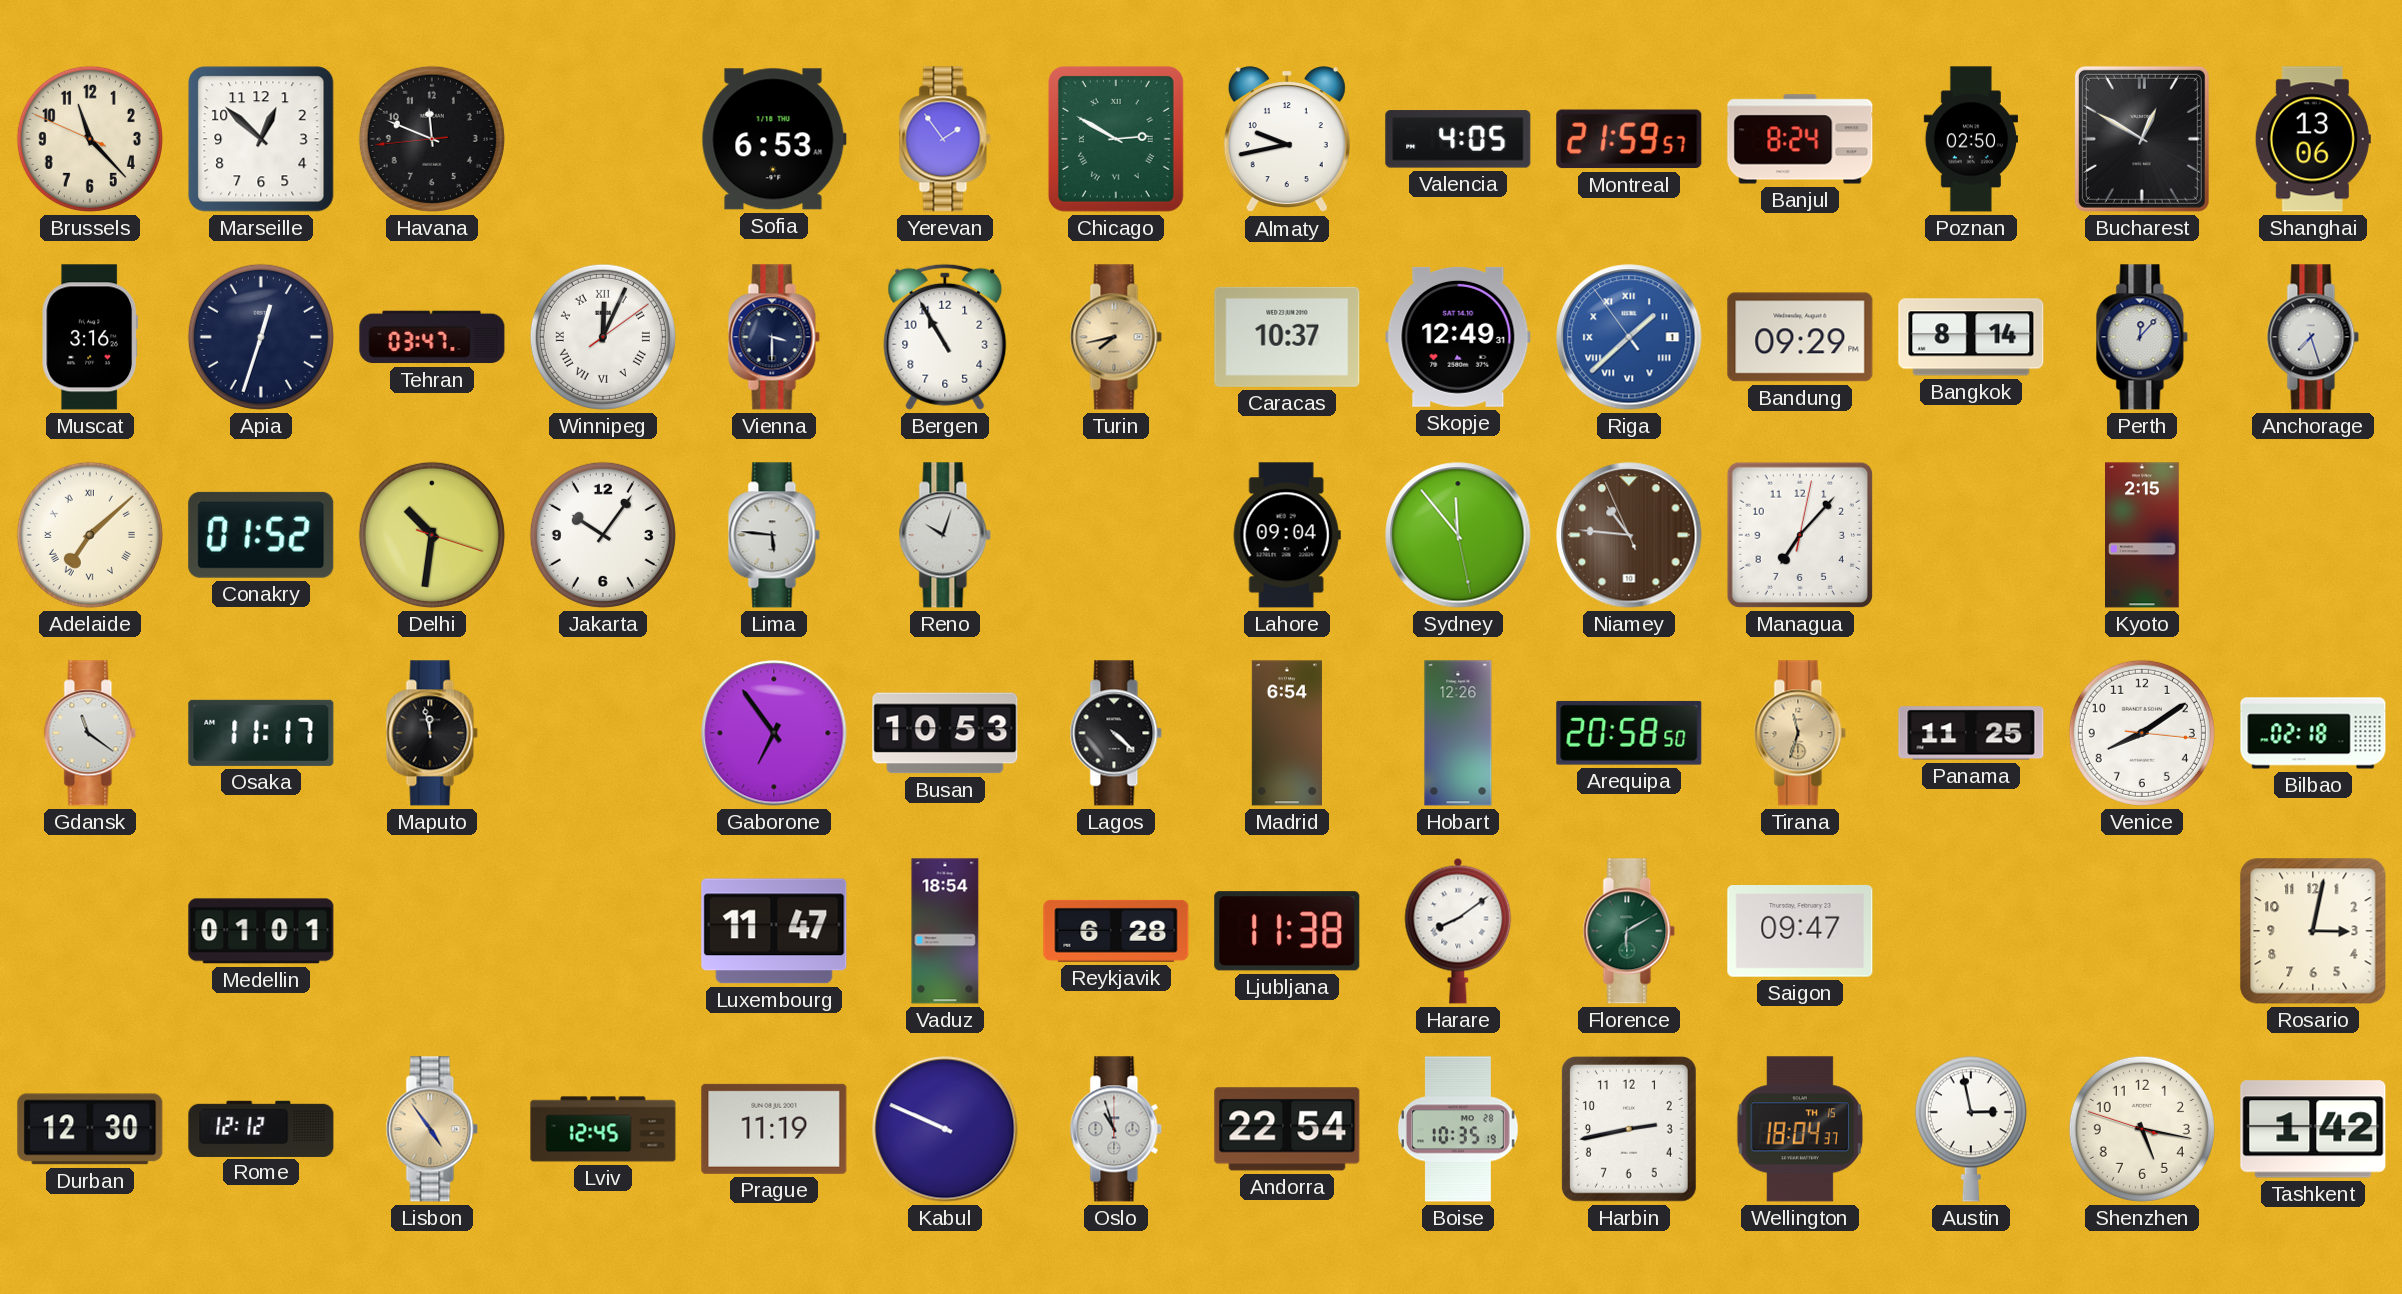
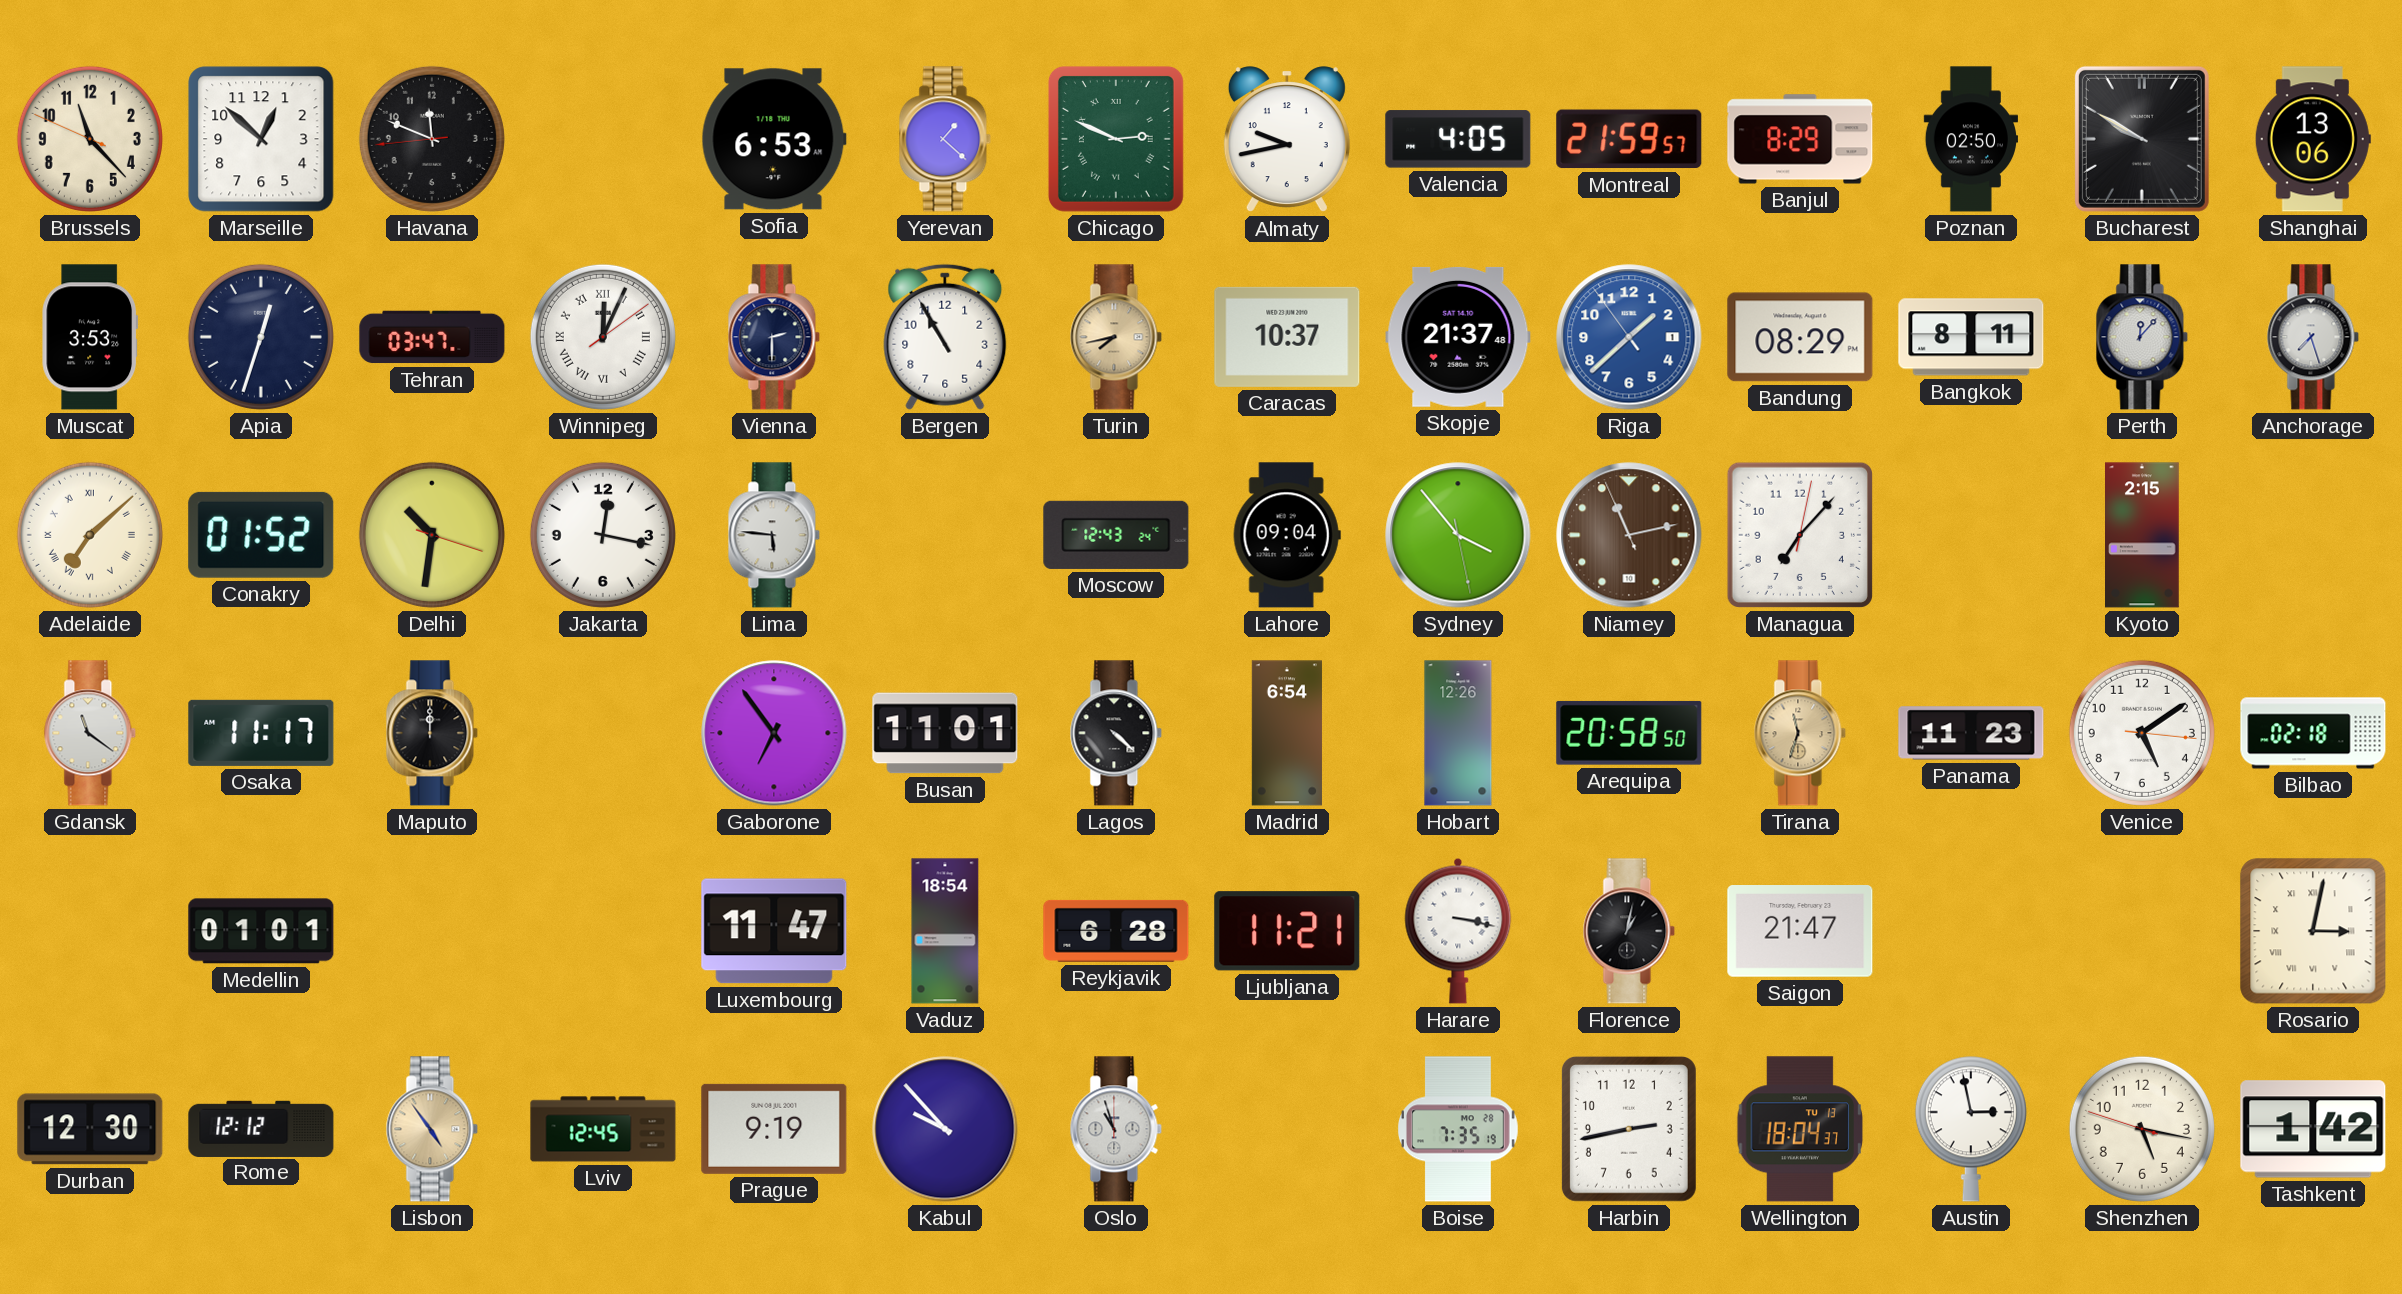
Yerevan: 1:54 -> 1:22
Chicago: 2:50 -> 2:49
Banjul: 8:24 -> 8:29
Bucharest: 12:50 -> 9:50
Muscat: 3:16 -> 3:53
Vienna: 3:30 -> 2:30
Skopje: 12:49 -> 21:37
Riga numerals: Roman -> Arabic
Bandung: 09:29 -> 08:29
Bangkok: 8:14 -> 8:11
Jakarta: 10:06 -> 12:17
Reno: 10:03 -> none
Moscow: none -> 12:43
Sydney: 11:53 -> 3:53
Niamey: 10:45 -> 11:12
Maputo: 11:58 -> 12:00
Busan: 10:53 -> 11:01
Panama: 11:25 -> 11:23
Venice: 8:09 -> 5:09
Ljubljana: 11:38 -> 11:21
Harare: 8:09 -> 3:17
Florence: 6:10 -> 1:02
Florence dial: green -> black
Saigon: 09:47 -> 21:47
Rosario numerals: Arabic -> Roman
Prague: 11:19 -> 9:19
Kabul: 9:49 -> 9:53
Andorra: 22:54 -> none
Boise: 10:35 -> 7:35
Wellington date: TH 15 -> TU 13
